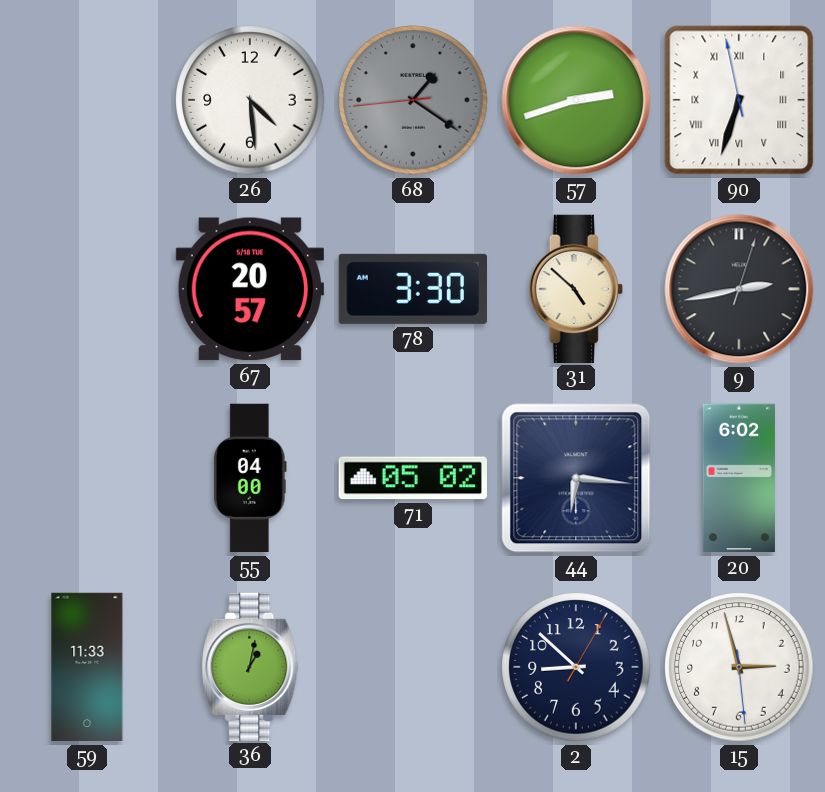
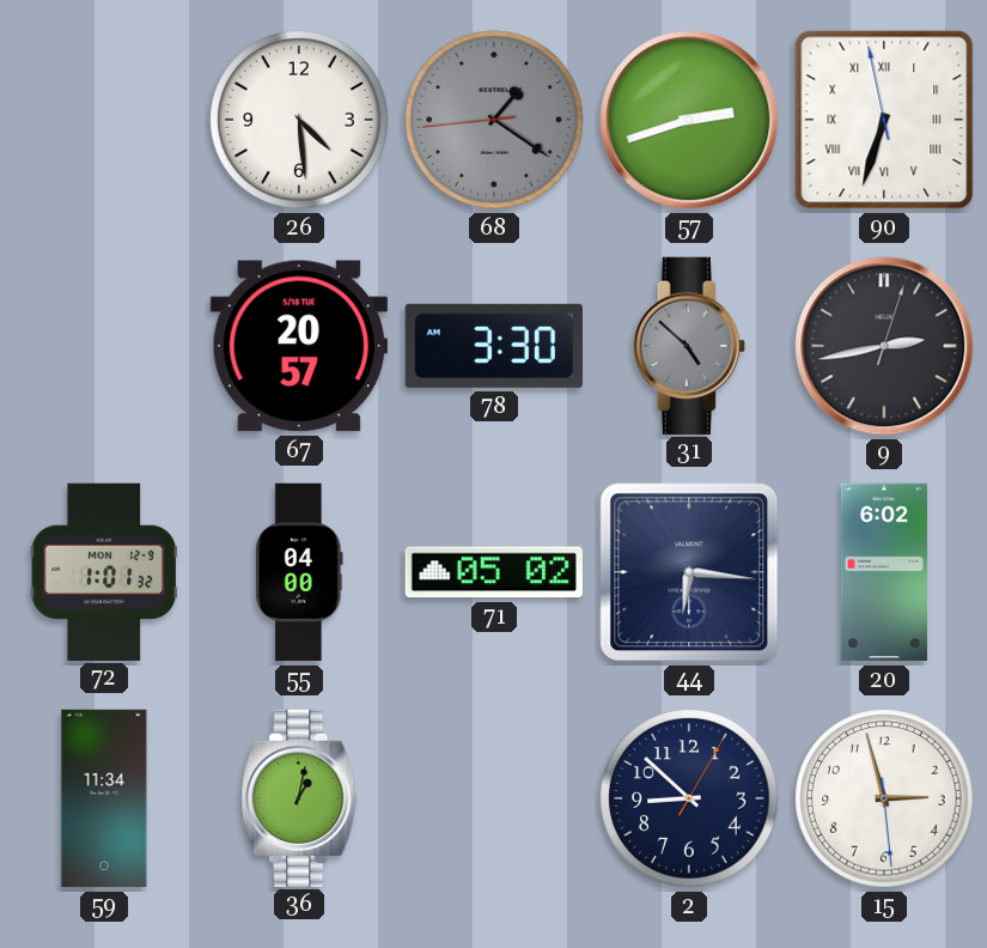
31 dial: cream -> grey
72: none -> 1:01
59: 11:33 -> 11:34
